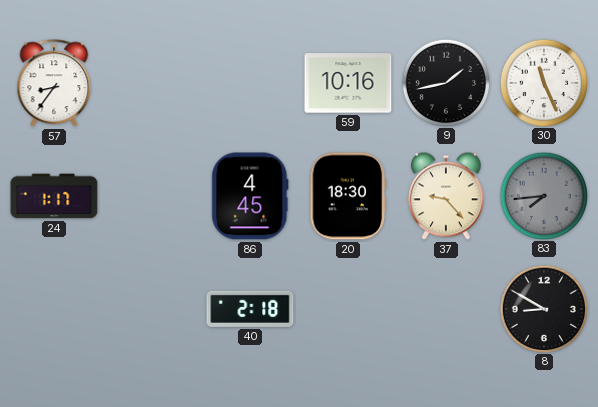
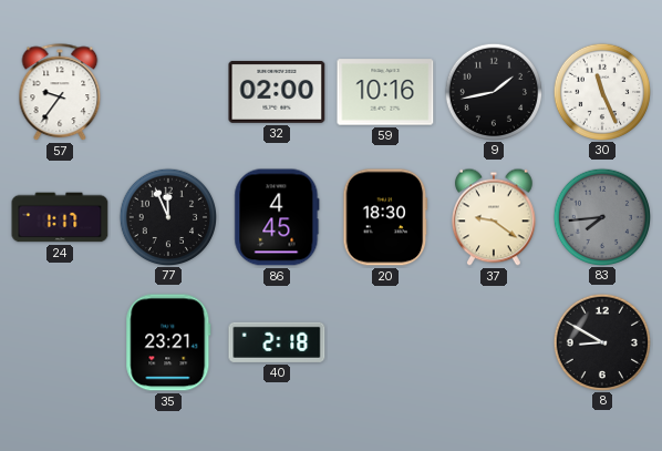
57: 8:36 -> 9:36
32: none -> 02:00
77: none -> 11:56
37: 9:23 -> 9:21
35: none -> 23:21
